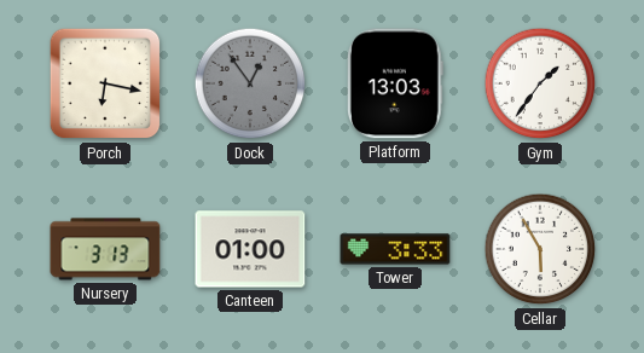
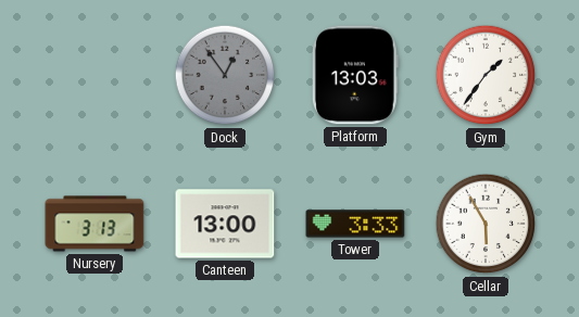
Porch: 6:17 -> none
Canteen: 01:00 -> 13:00
